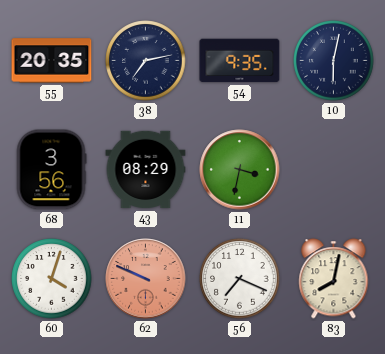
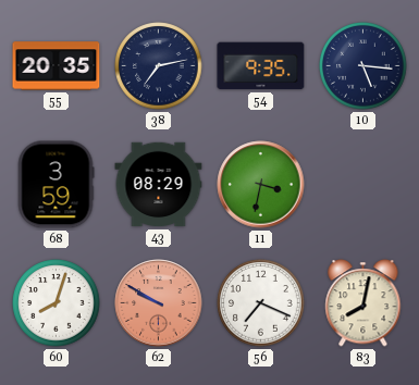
10: 6:02 -> 5:16
68: 3:56 -> 3:59
60: 4:03 -> 8:03
62: 9:49 -> 9:50
